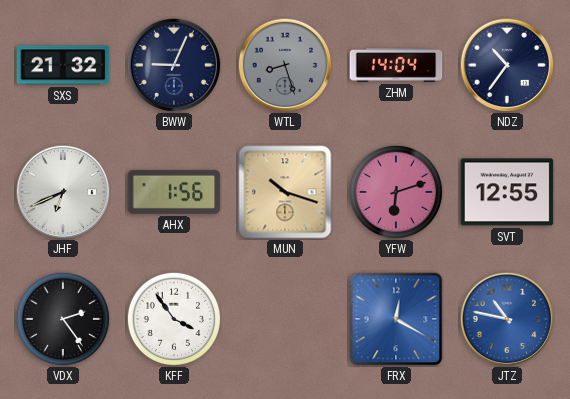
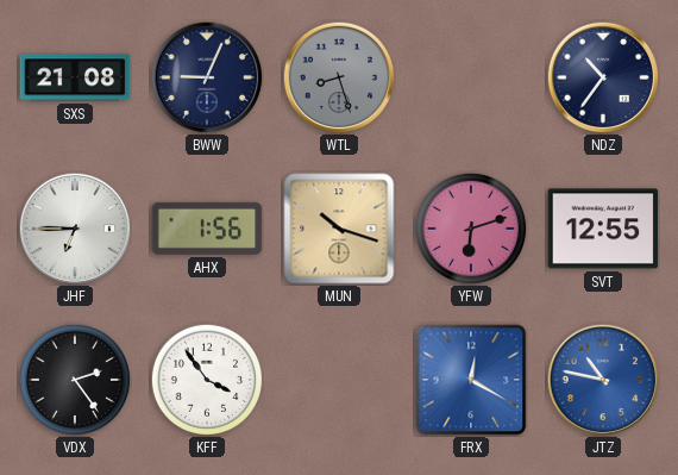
SXS: 21:32 -> 21:08
ZHM: 14:04 -> none
JHF: 6:41 -> 6:45
